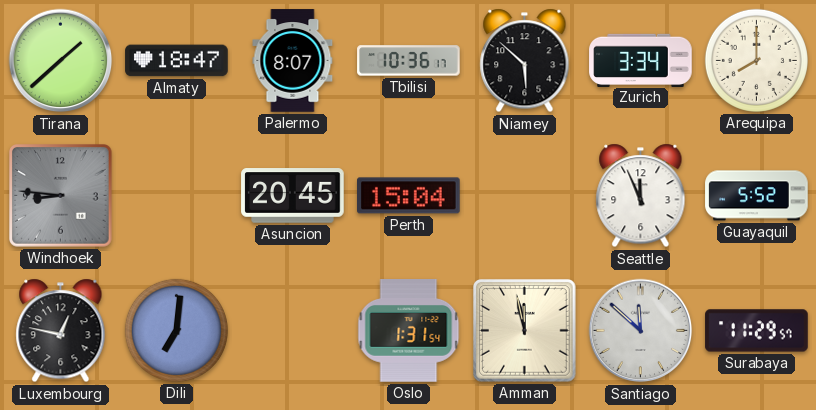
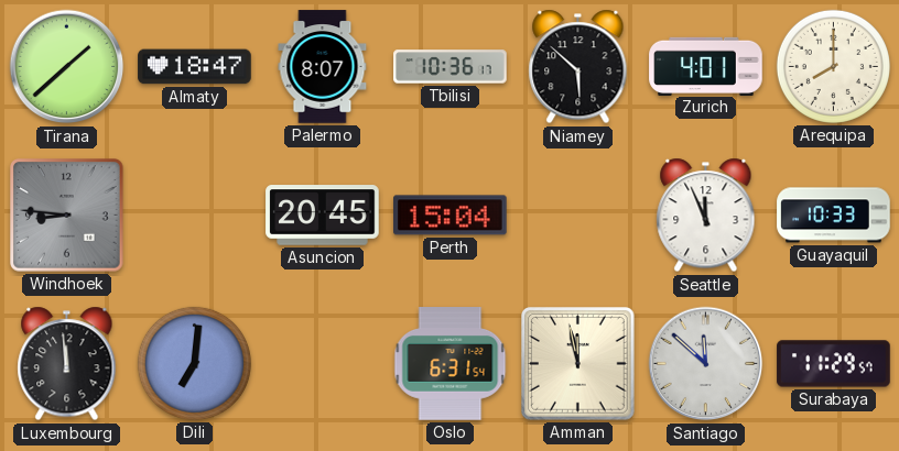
Zurich: 3:34 -> 4:01
Guayaquil: 5:52 -> 10:33
Luxembourg: 12:47 -> 11:59
Oslo: 1:31 -> 6:31
